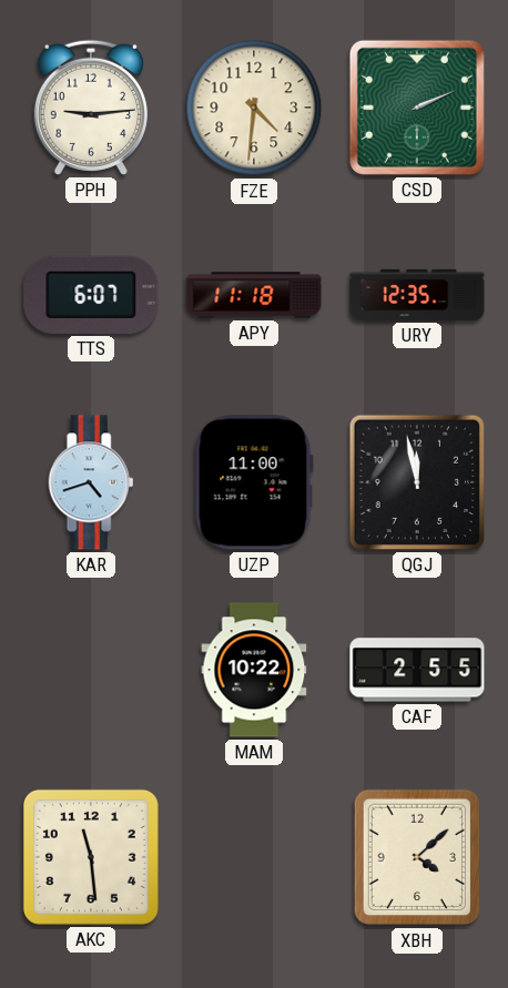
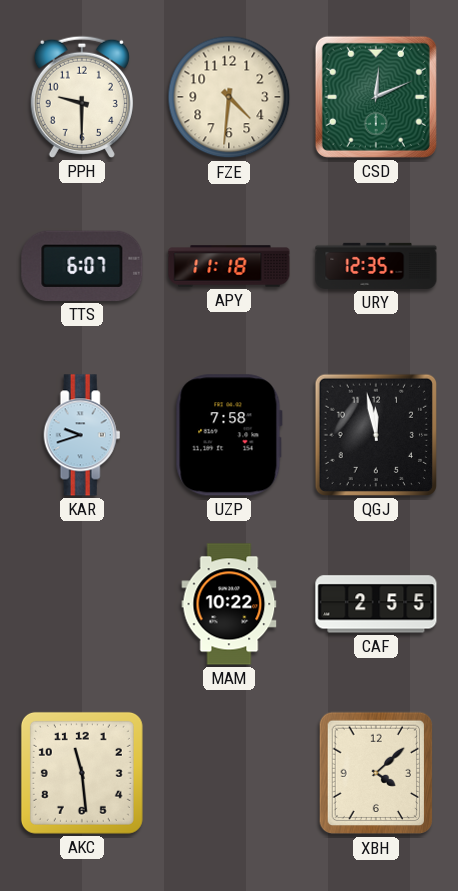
PPH: 9:14 -> 9:30
CSD: 2:11 -> 12:11
KAR: 4:42 -> 9:42
UZP: 11:00 -> 7:58
